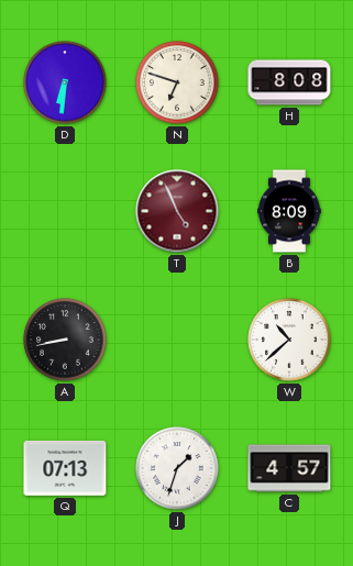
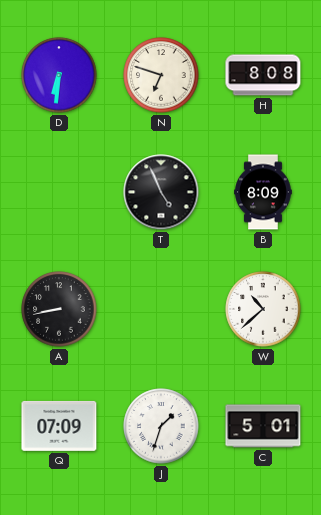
T dial: burgundy -> black
Q: 07:13 -> 07:09
C: 4:57 -> 5:01
